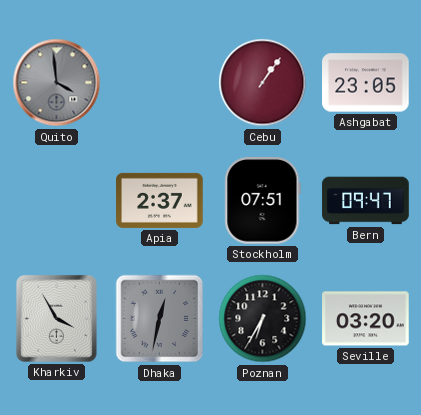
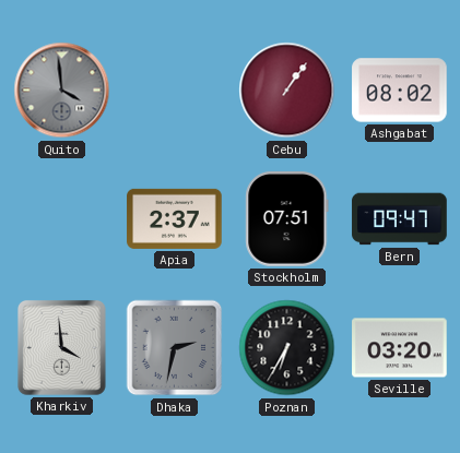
Ashgabat: 23:05 -> 08:02
Kharkiv: 3:55 -> 3:59
Dhaka: 12:32 -> 2:32
